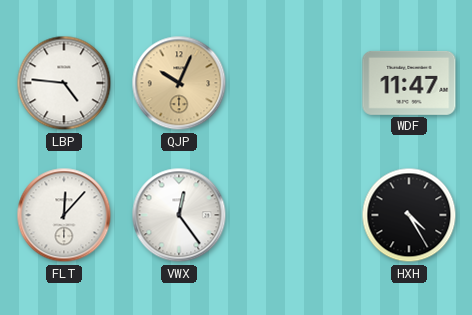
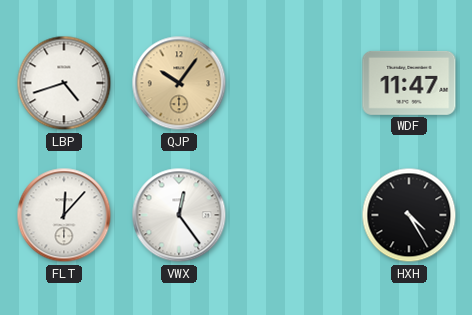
LBP: 4:46 -> 4:42
QJP: 10:04 -> 10:06
